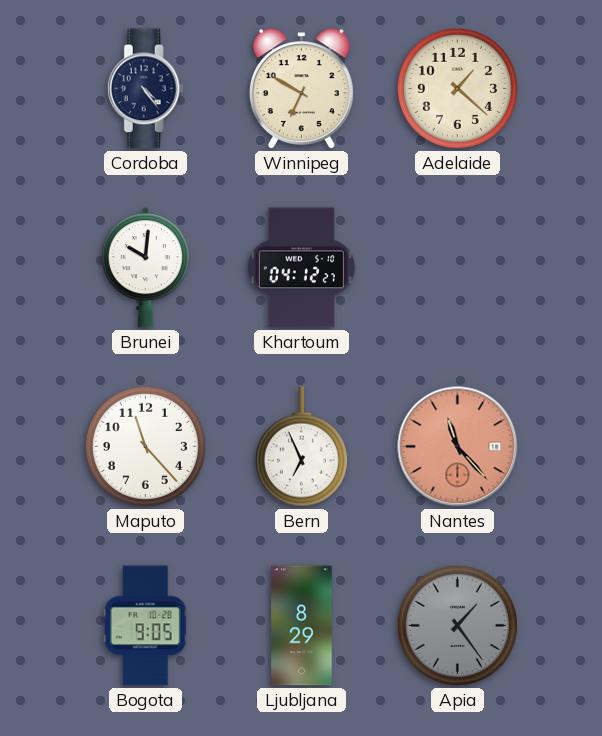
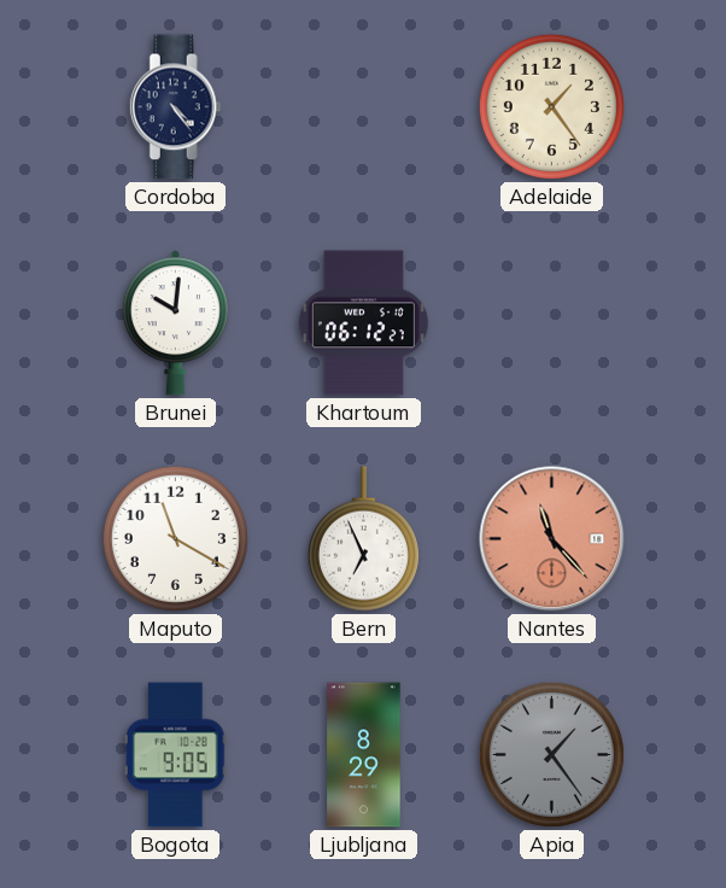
Winnipeg: 6:50 -> none
Adelaide: 1:22 -> 1:24
Khartoum: 04:12 -> 06:12
Maputo: 11:23 -> 11:20
